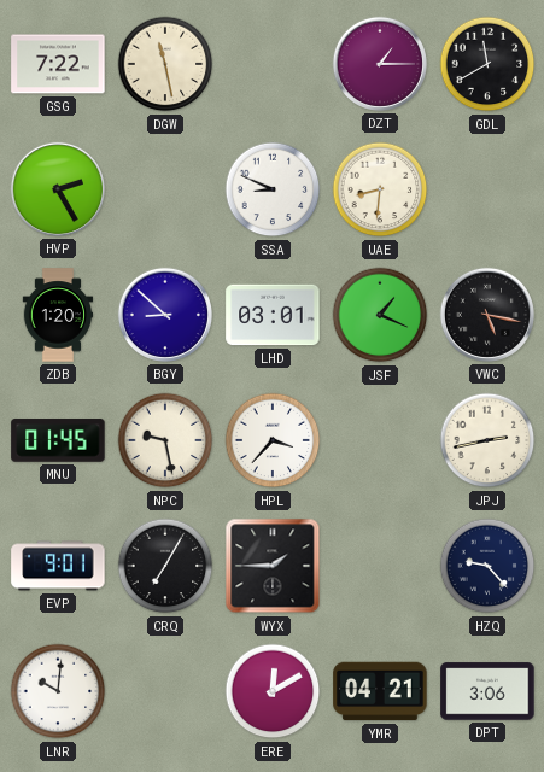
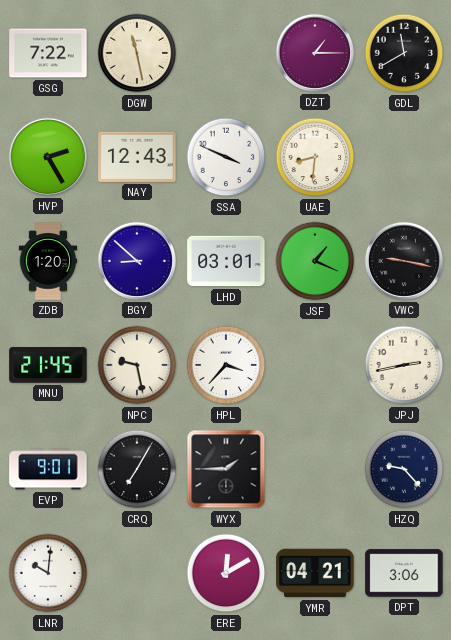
NAY: none -> 12:43
SSA: 8:49 -> 3:49
VWC: 5:17 -> 9:17
MNU: 01:45 -> 21:45
